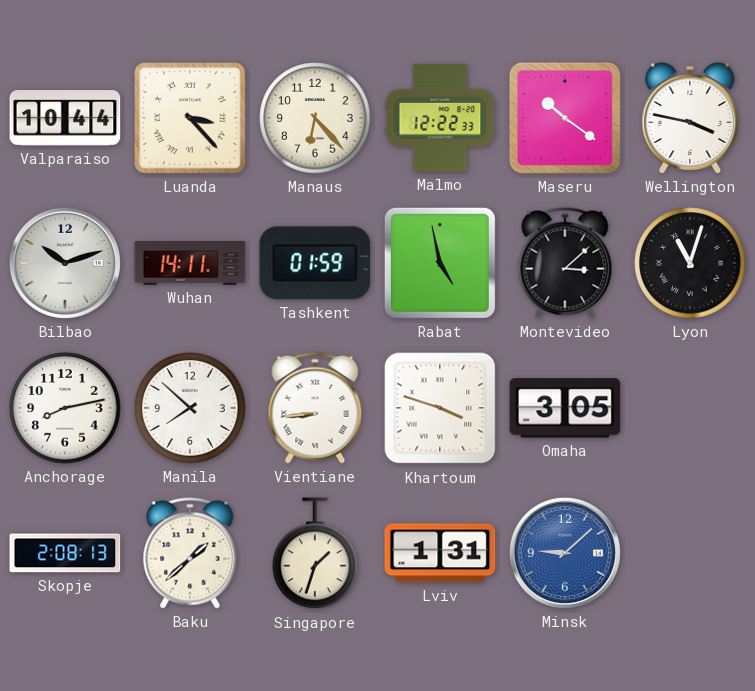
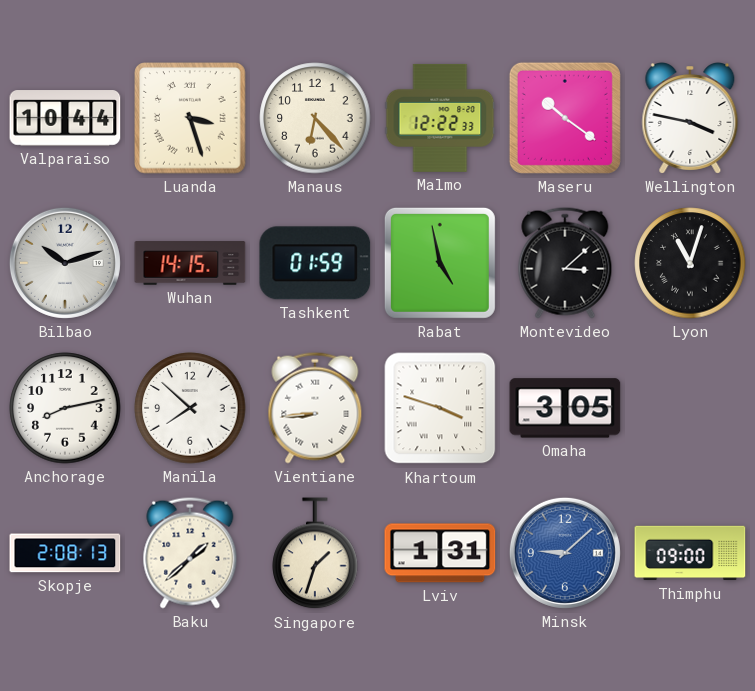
Luanda: 3:23 -> 3:27
Wuhan: 14:11 -> 14:15
Thimphu: none -> 09:00
